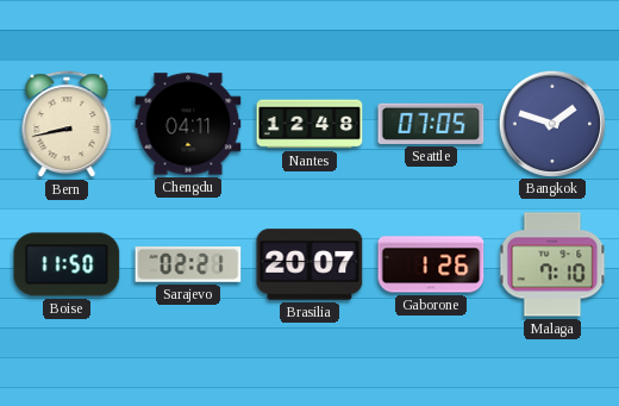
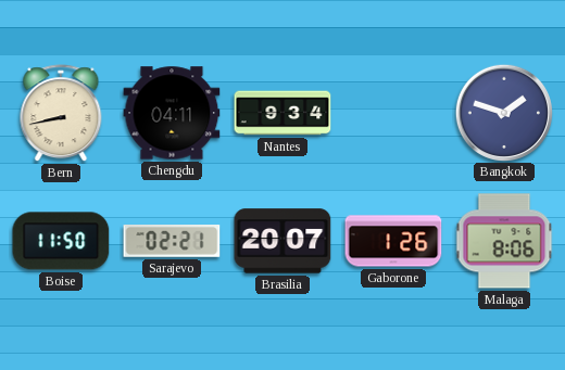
Nantes: 12:48 -> 9:34
Seattle: 07:05 -> none
Malaga: 7:10 -> 8:06
